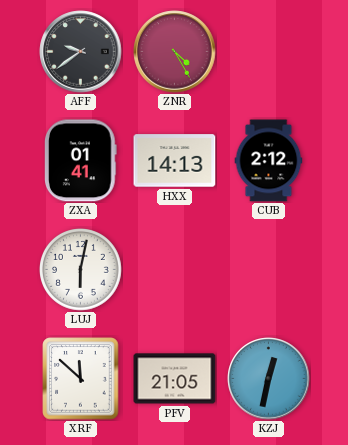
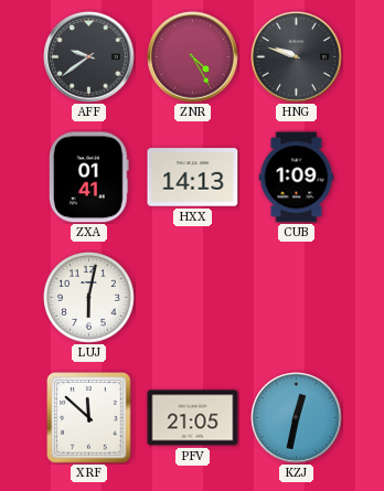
HNG: none -> 9:48
CUB: 2:12 -> 1:09
